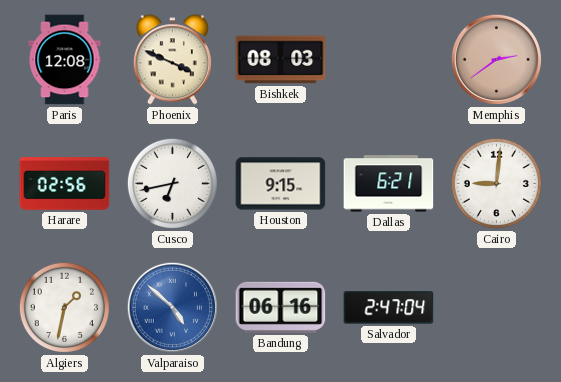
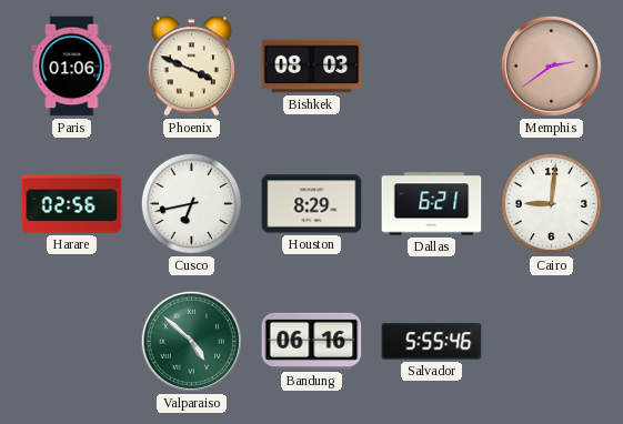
Paris: 12:08 -> 01:06
Houston: 9:15 -> 8:29
Algiers: 1:32 -> none
Valparaiso dial: blue -> green
Salvador: 2:47 -> 5:55
